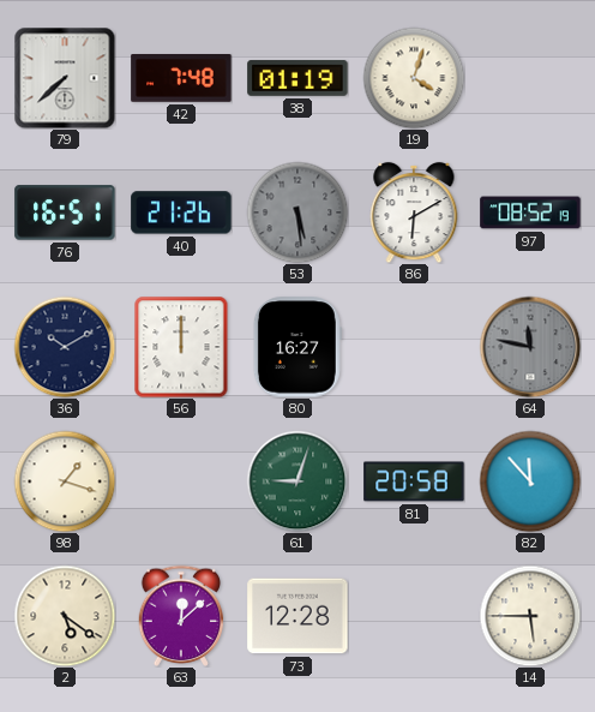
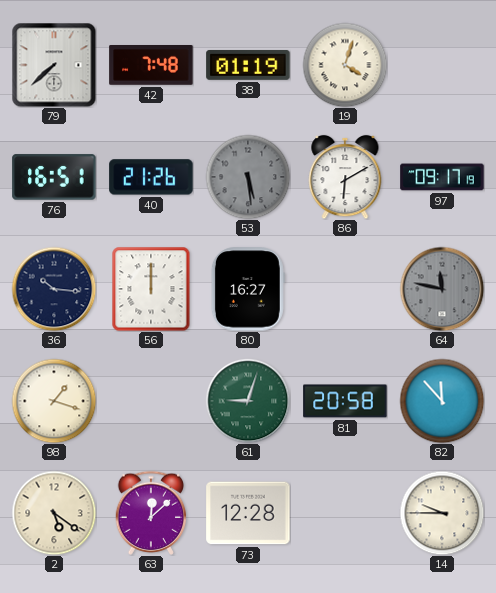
97: 08:52 -> 09:17
36: 10:10 -> 10:16
14: 5:45 -> 9:45
